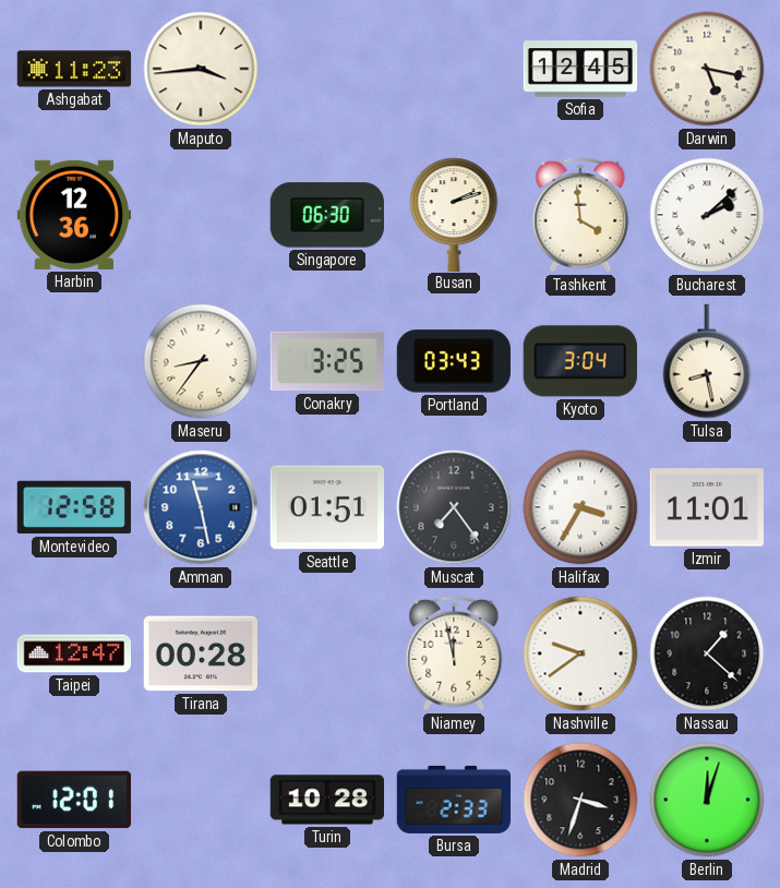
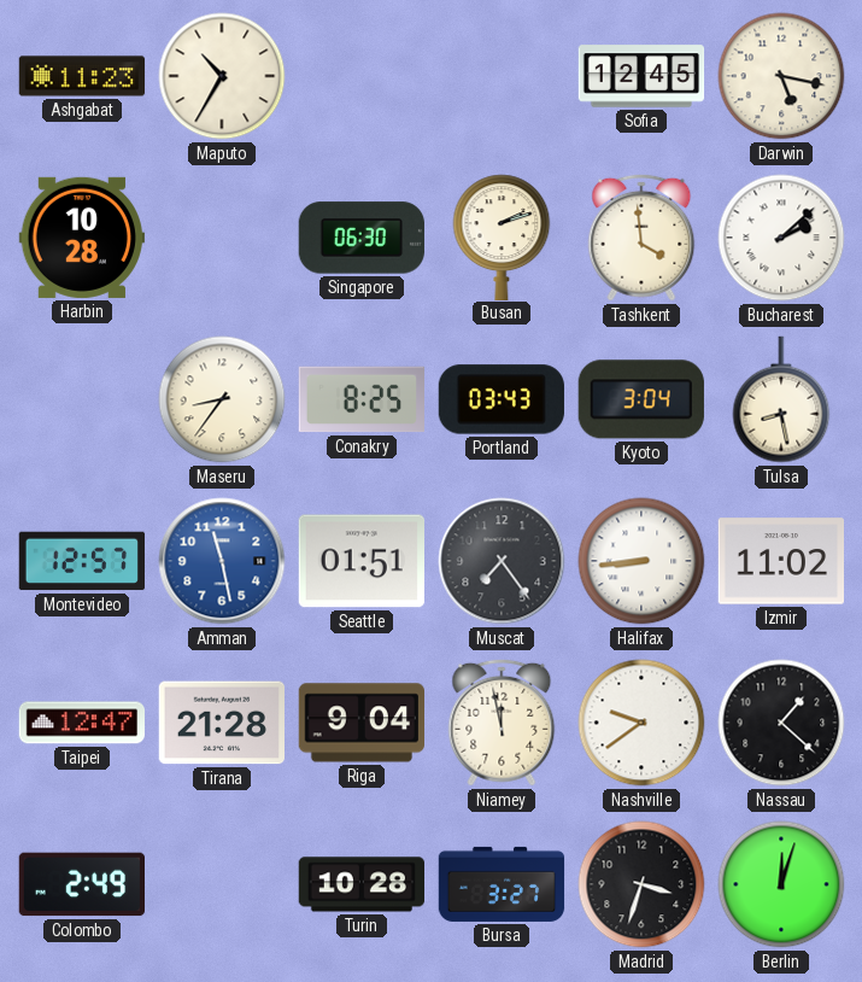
Maputo: 3:44 -> 10:35
Harbin: 12:36 -> 10:28
Conakry: 3:25 -> 8:25
Montevideo: 12:58 -> 12:57
Halifax: 3:35 -> 8:44
Izmir: 11:01 -> 11:02
Tirana: 00:28 -> 21:28
Riga: none -> 9:04
Colombo: 12:01 -> 2:49
Bursa: 2:33 -> 3:27
